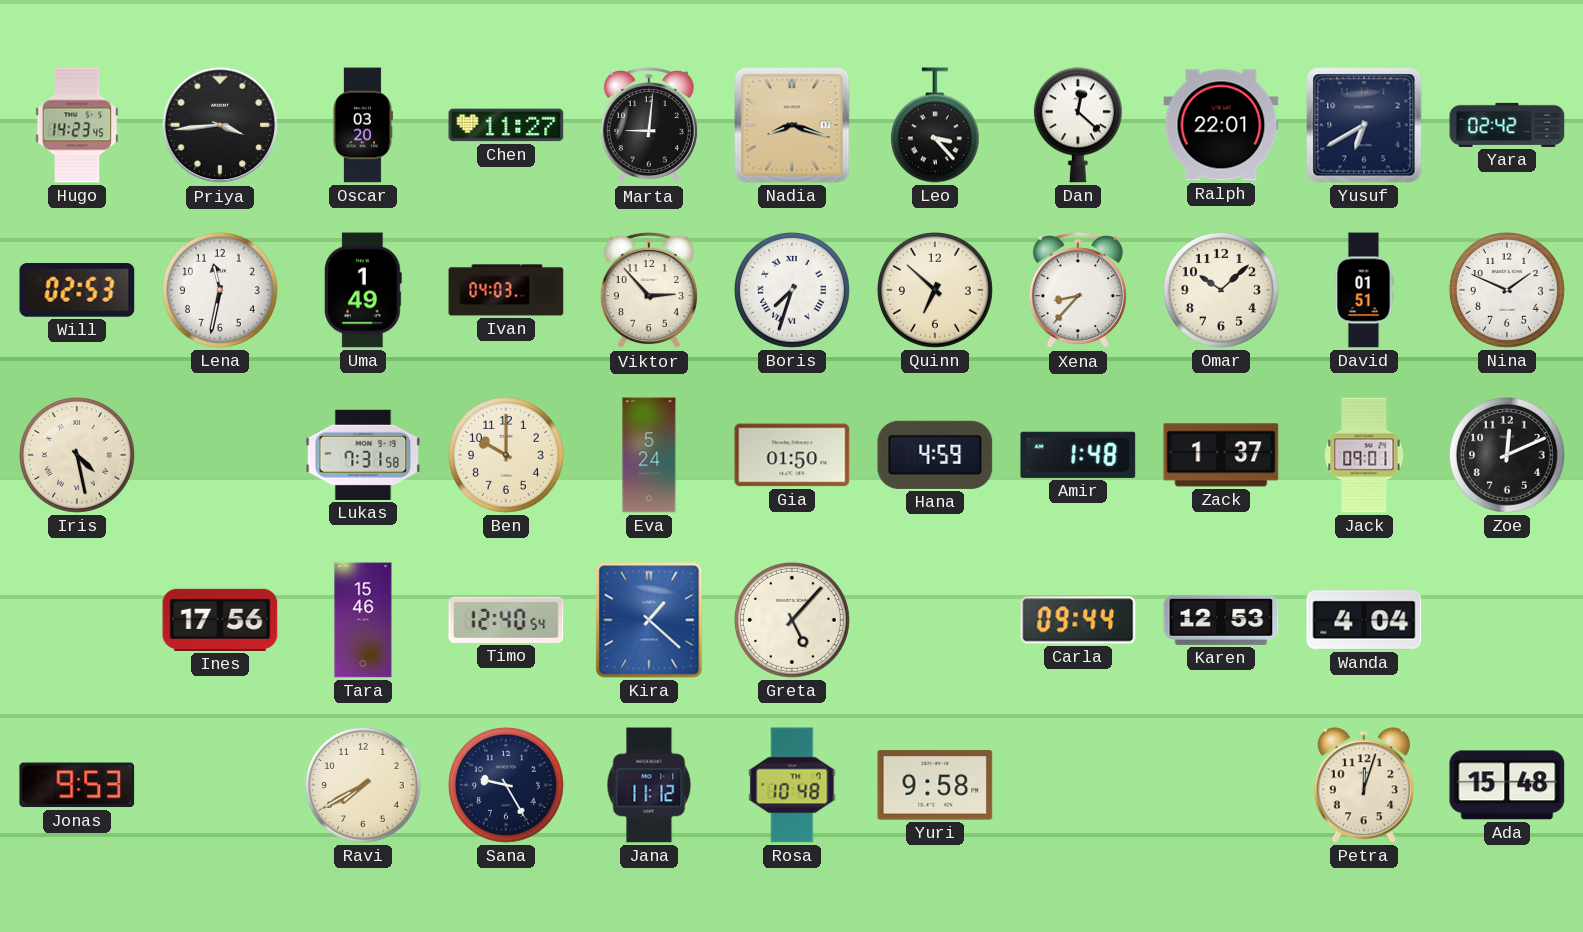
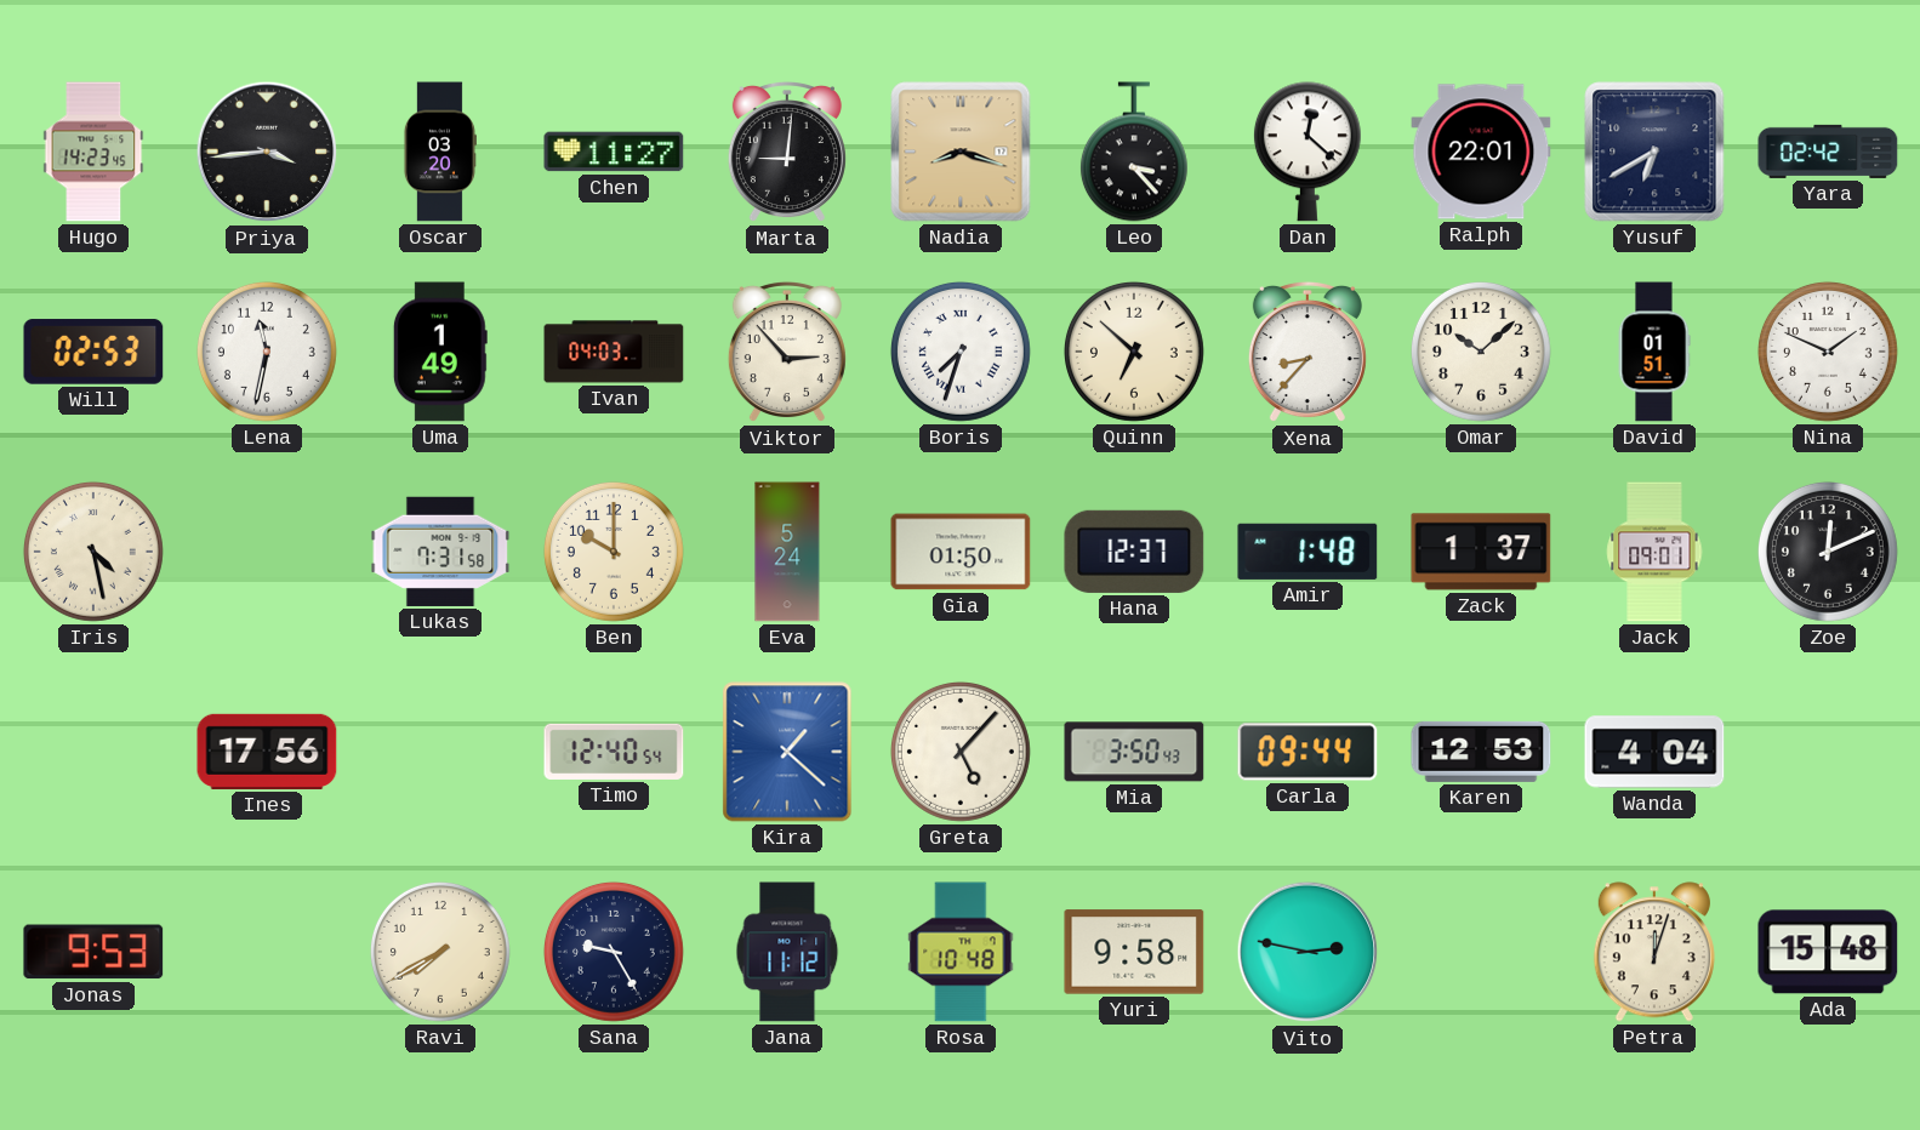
Hana: 4:59 -> 12:37
Tara: 15:46 -> none
Mia: none -> 3:50
Vito: none -> 2:47
